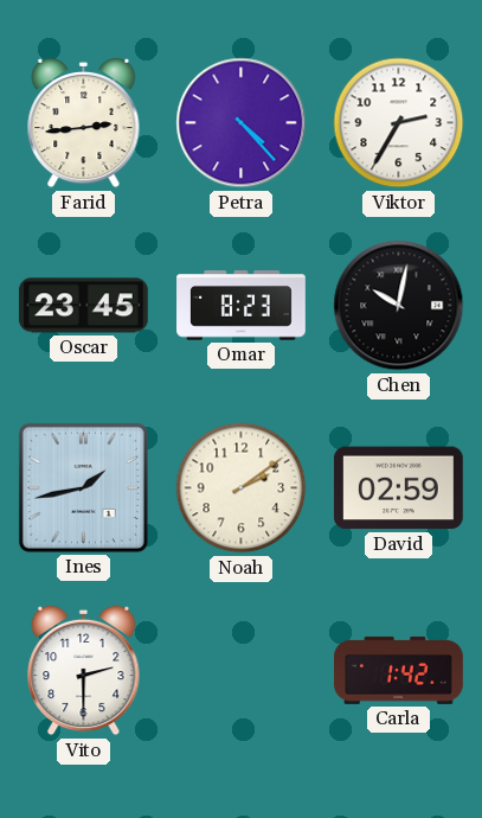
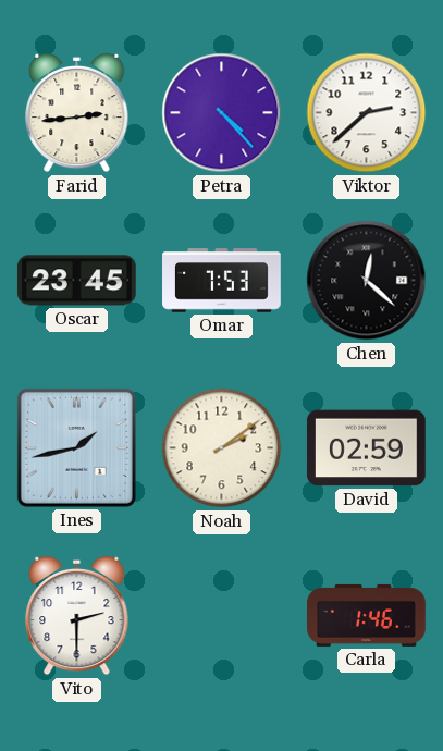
Viktor: 2:35 -> 2:38
Omar: 8:23 -> 7:53
Chen: 10:02 -> 12:22
Carla: 1:42 -> 1:46
